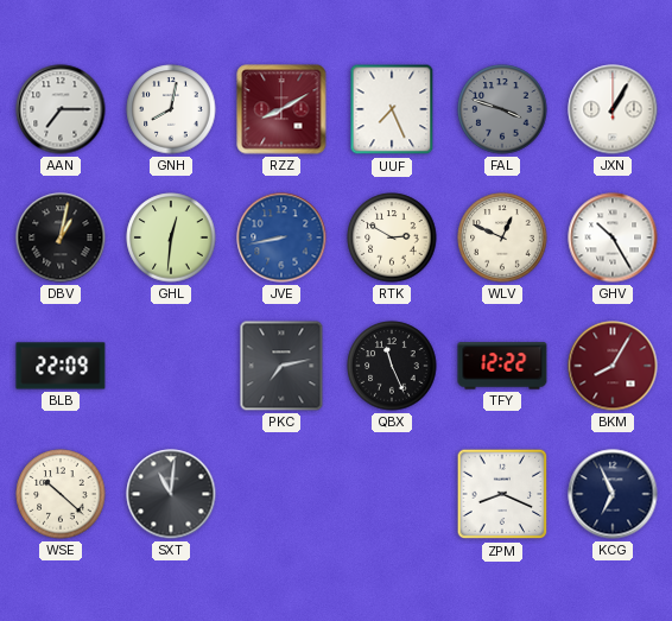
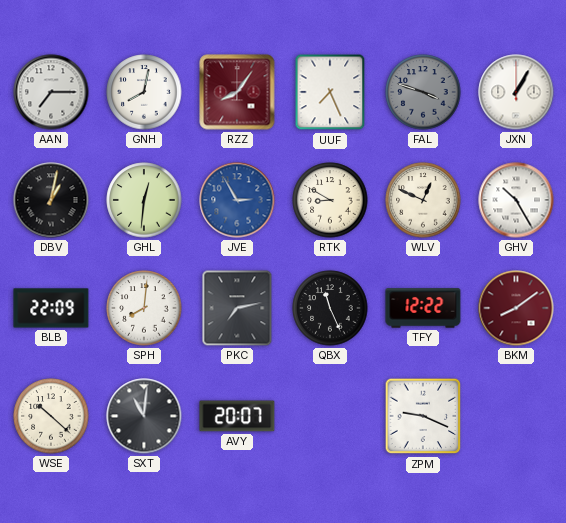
RZZ: 8:10 -> 8:06
JVE: 8:43 -> 2:55
RTK: 2:50 -> 8:50
SPH: none -> 8:01
BKM: 8:05 -> 8:09
AVY: none -> 20:07
ZPM: 8:19 -> 9:19
KCG: 6:56 -> none
